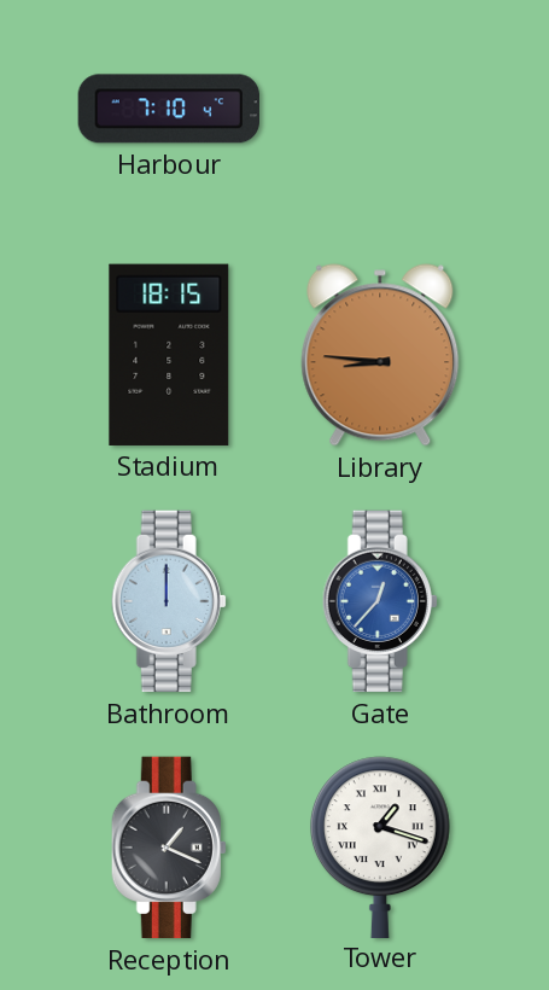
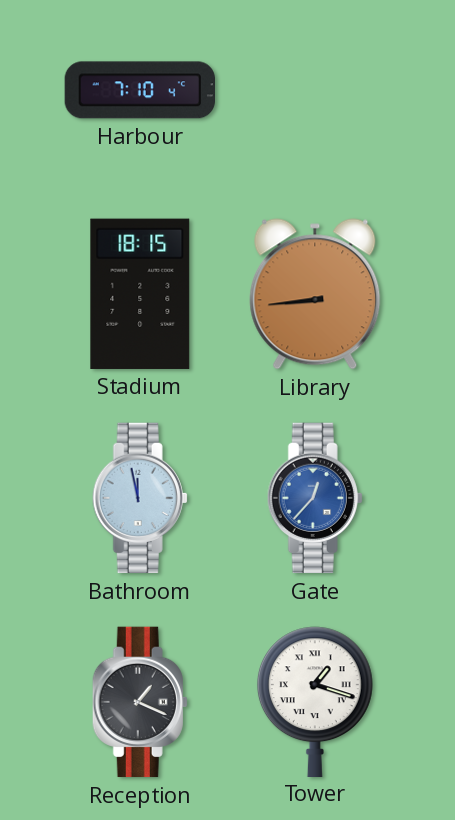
Library: 8:46 -> 8:44
Bathroom: 12:00 -> 11:58
